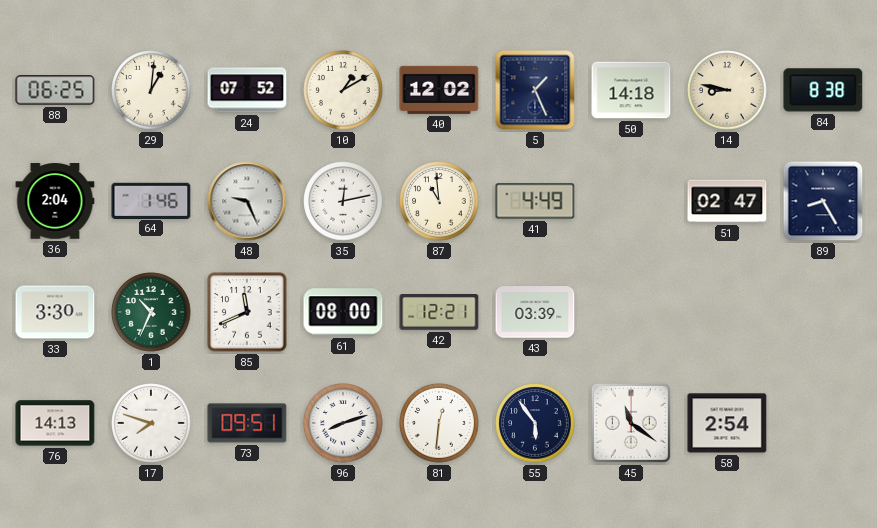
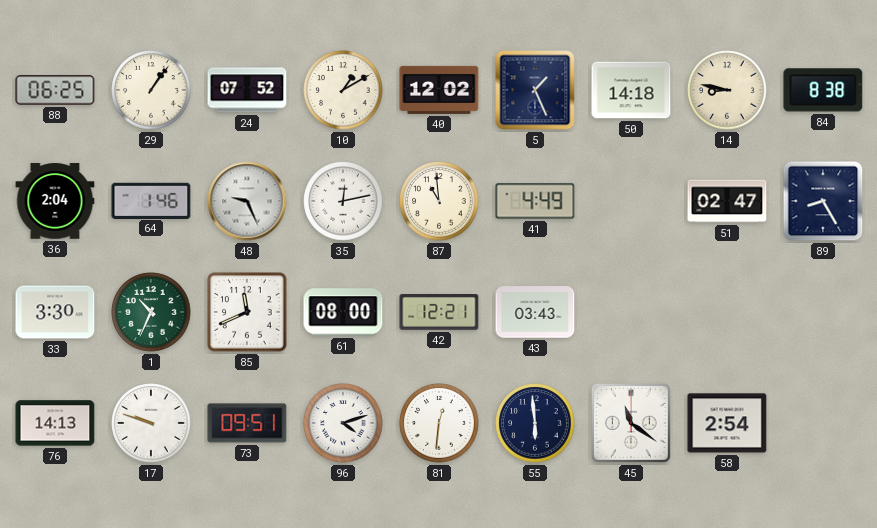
29: 1:01 -> 1:06
43: 03:39 -> 03:43
17: 7:48 -> 9:48
96: 8:12 -> 4:12
55: 5:54 -> 5:59
